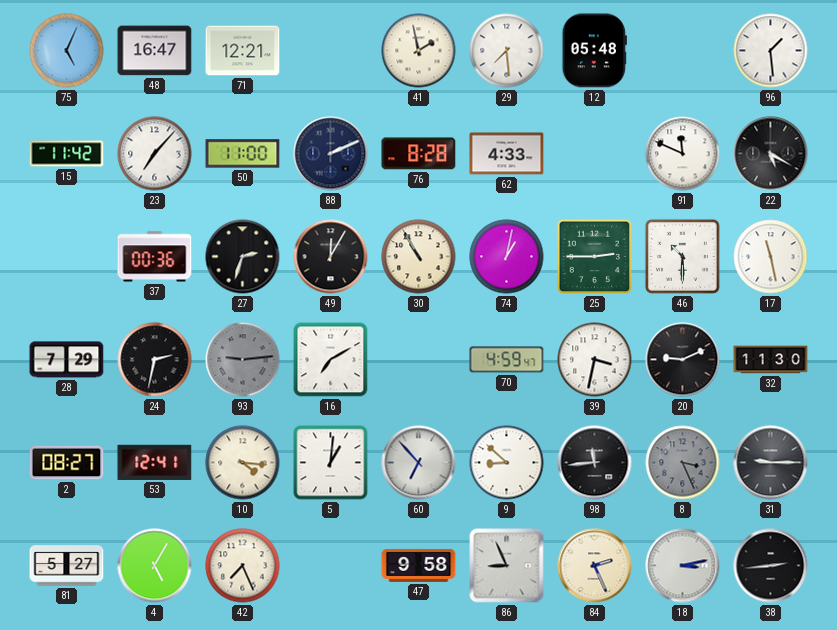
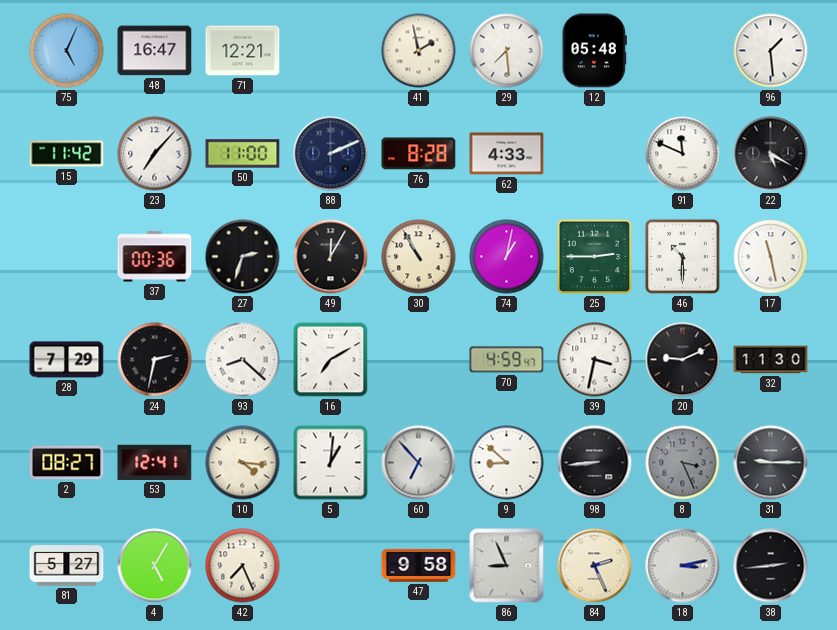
93: 9:14 -> 8:22
93 dial: grey -> white
98: 11:44 -> 8:44
